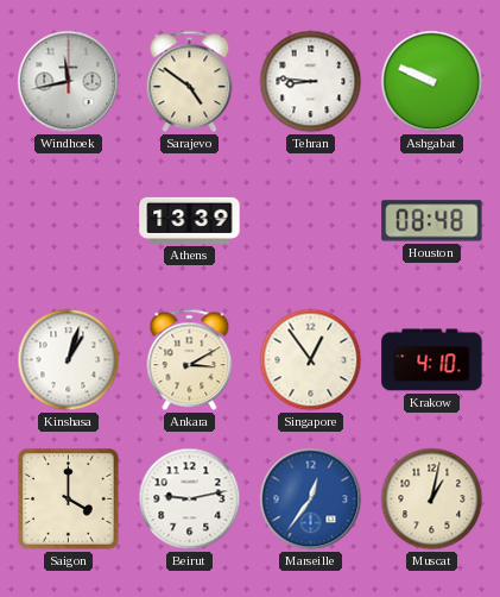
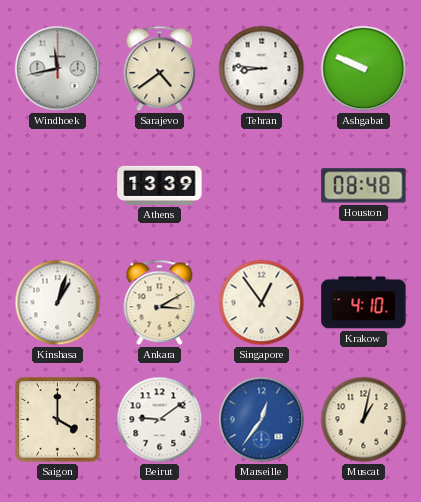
Sarajevo: 4:51 -> 4:39
Beirut: 9:13 -> 9:09
